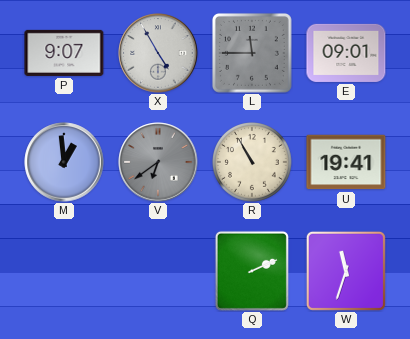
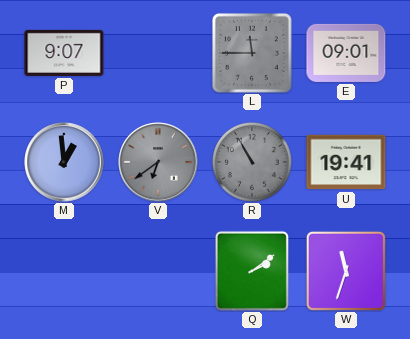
X: 4:55 -> none
R dial: cream -> grey
Q: 2:11 -> 2:09
